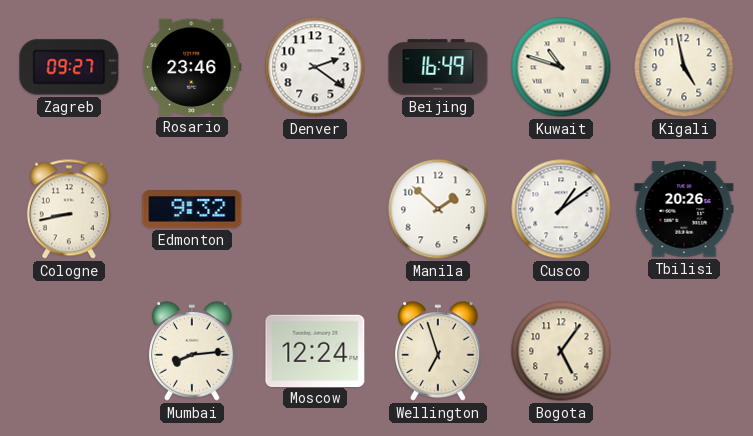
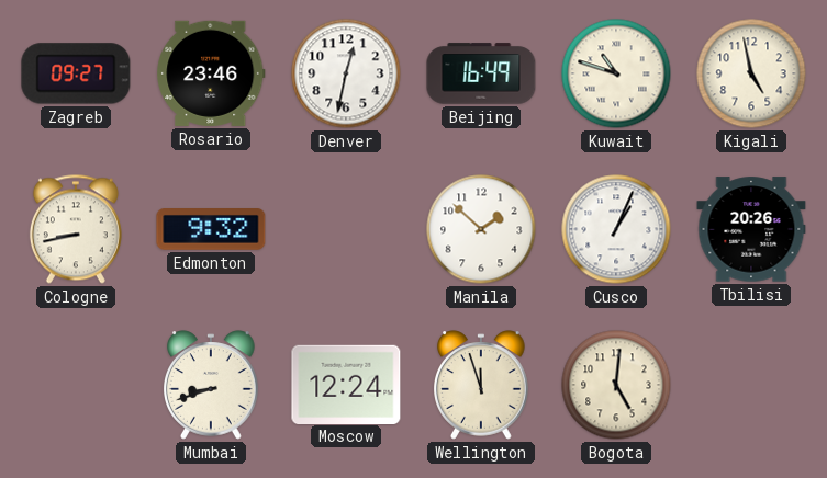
Denver: 2:21 -> 12:32
Cusco: 1:09 -> 1:04
Mumbai: 8:14 -> 8:42
Wellington: 6:57 -> 11:57
Bogota: 5:06 -> 5:01
